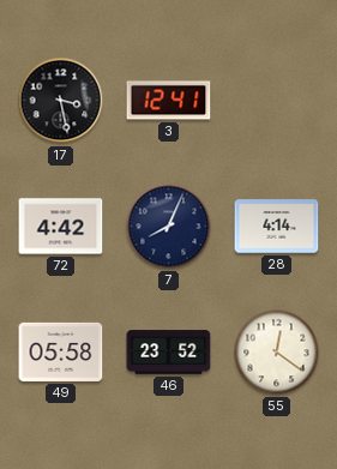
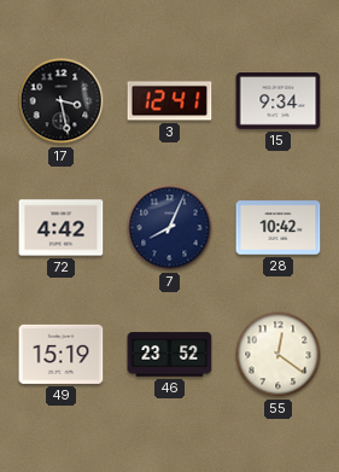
15: none -> 9:34
28: 4:14 -> 10:42
49: 05:58 -> 15:19
